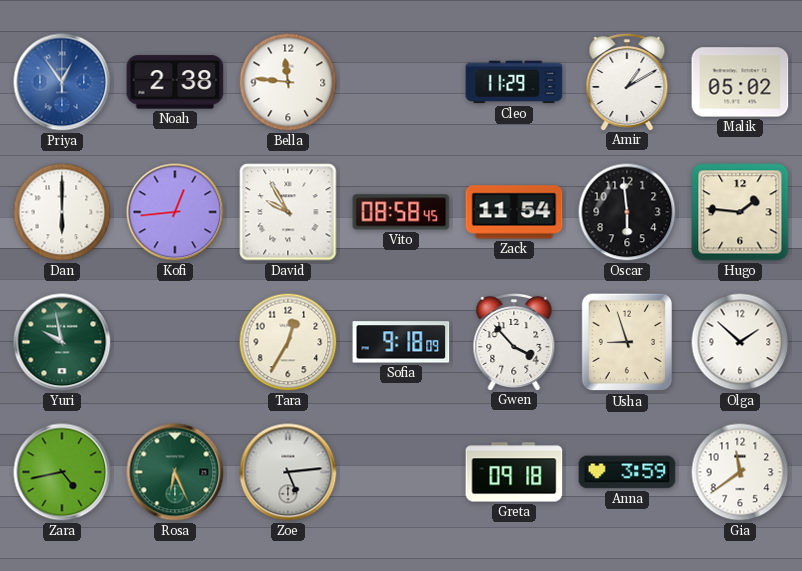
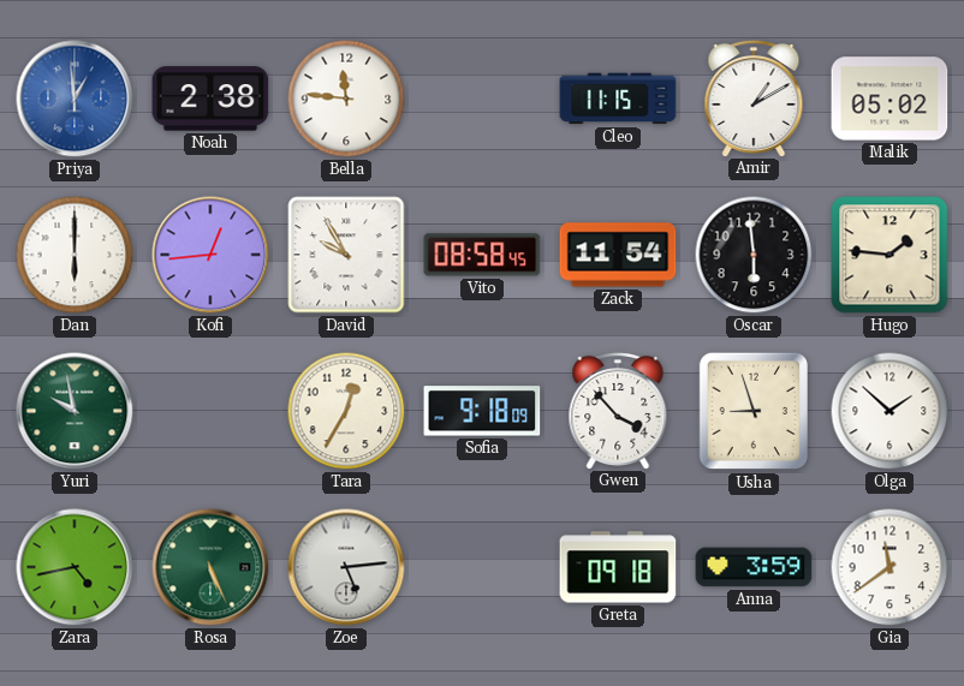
Priya: 12:54 -> 12:59
Cleo: 11:29 -> 11:15
Rosa: 6:26 -> 5:26
